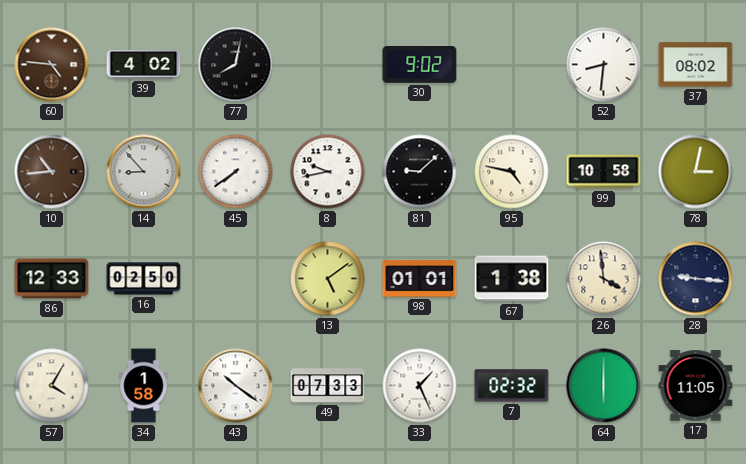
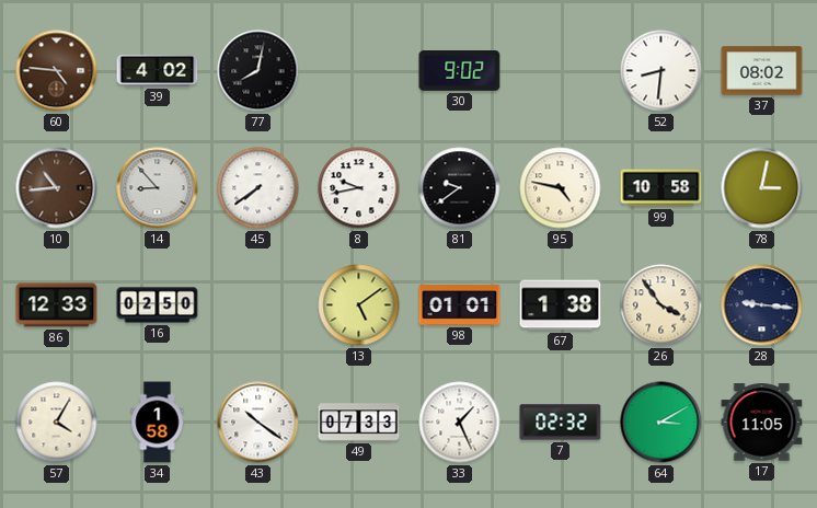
81: 9:08 -> 9:39
26: 3:59 -> 3:54
64: 6:00 -> 3:10
